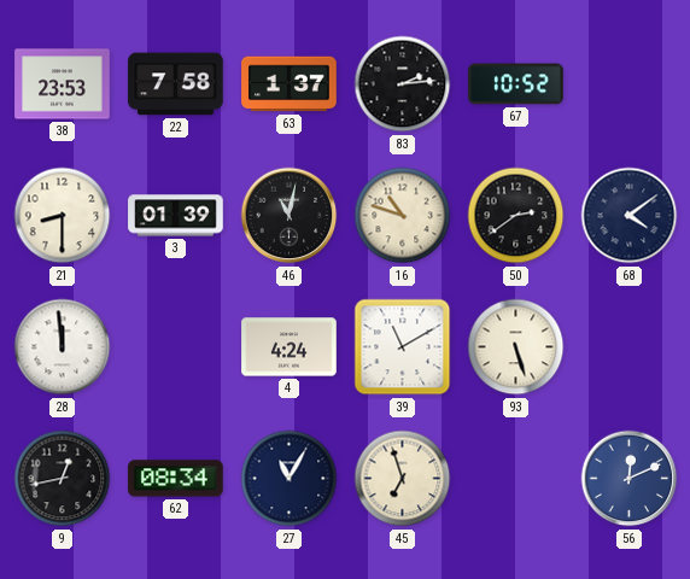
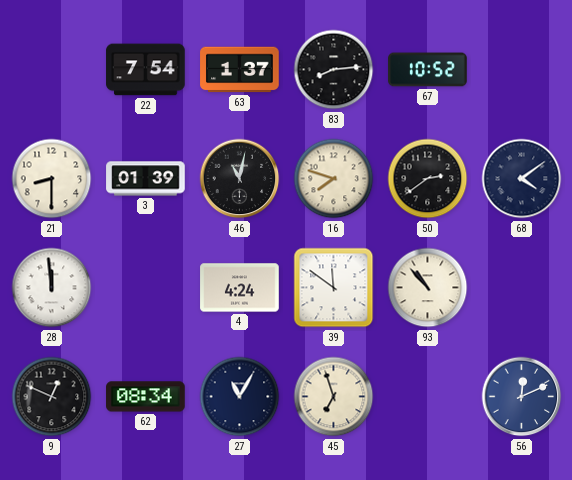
38: 23:53 -> none
22: 7:58 -> 7:54
83: 2:14 -> 8:14
16: 10:48 -> 7:48
39: 11:10 -> 11:51
93: 5:27 -> 10:53
9: 12:43 -> 12:49
